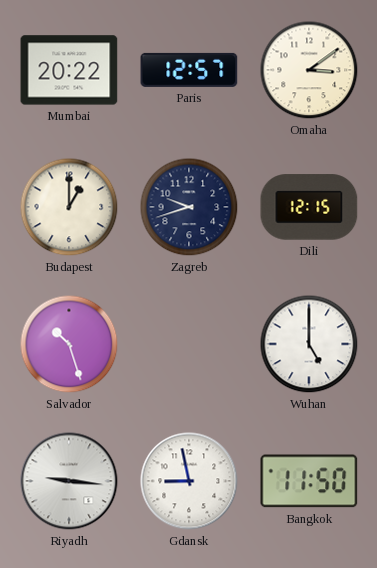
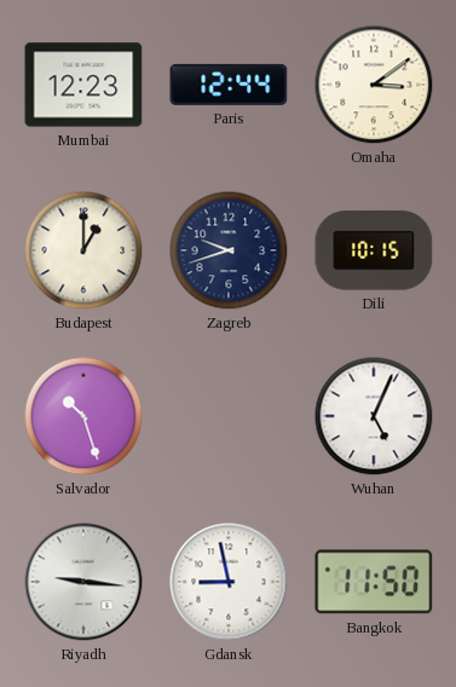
Mumbai: 20:22 -> 12:23
Paris: 12:57 -> 12:44
Dili: 12:15 -> 10:15
Wuhan: 5:00 -> 5:04
